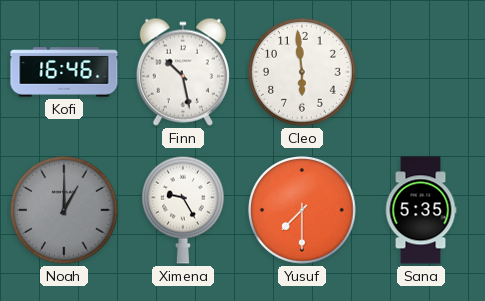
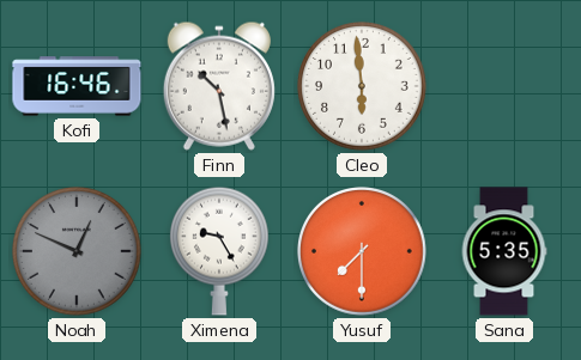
Noah: 1:00 -> 12:49
